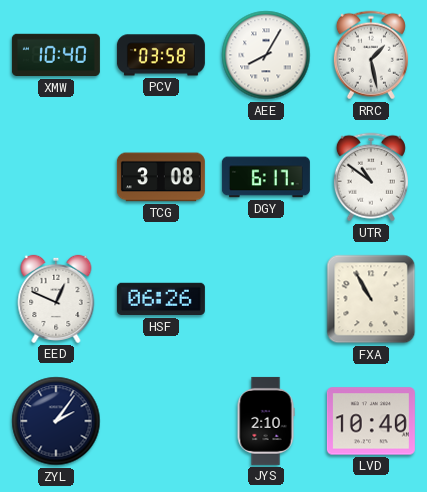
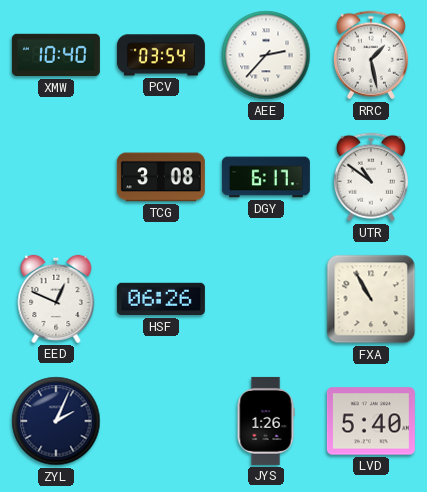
PCV: 03:58 -> 03:54
AEE: 8:05 -> 2:37
ZYL: 2:06 -> 2:04
JYS: 2:10 -> 1:26
LVD: 10:40 -> 5:40
